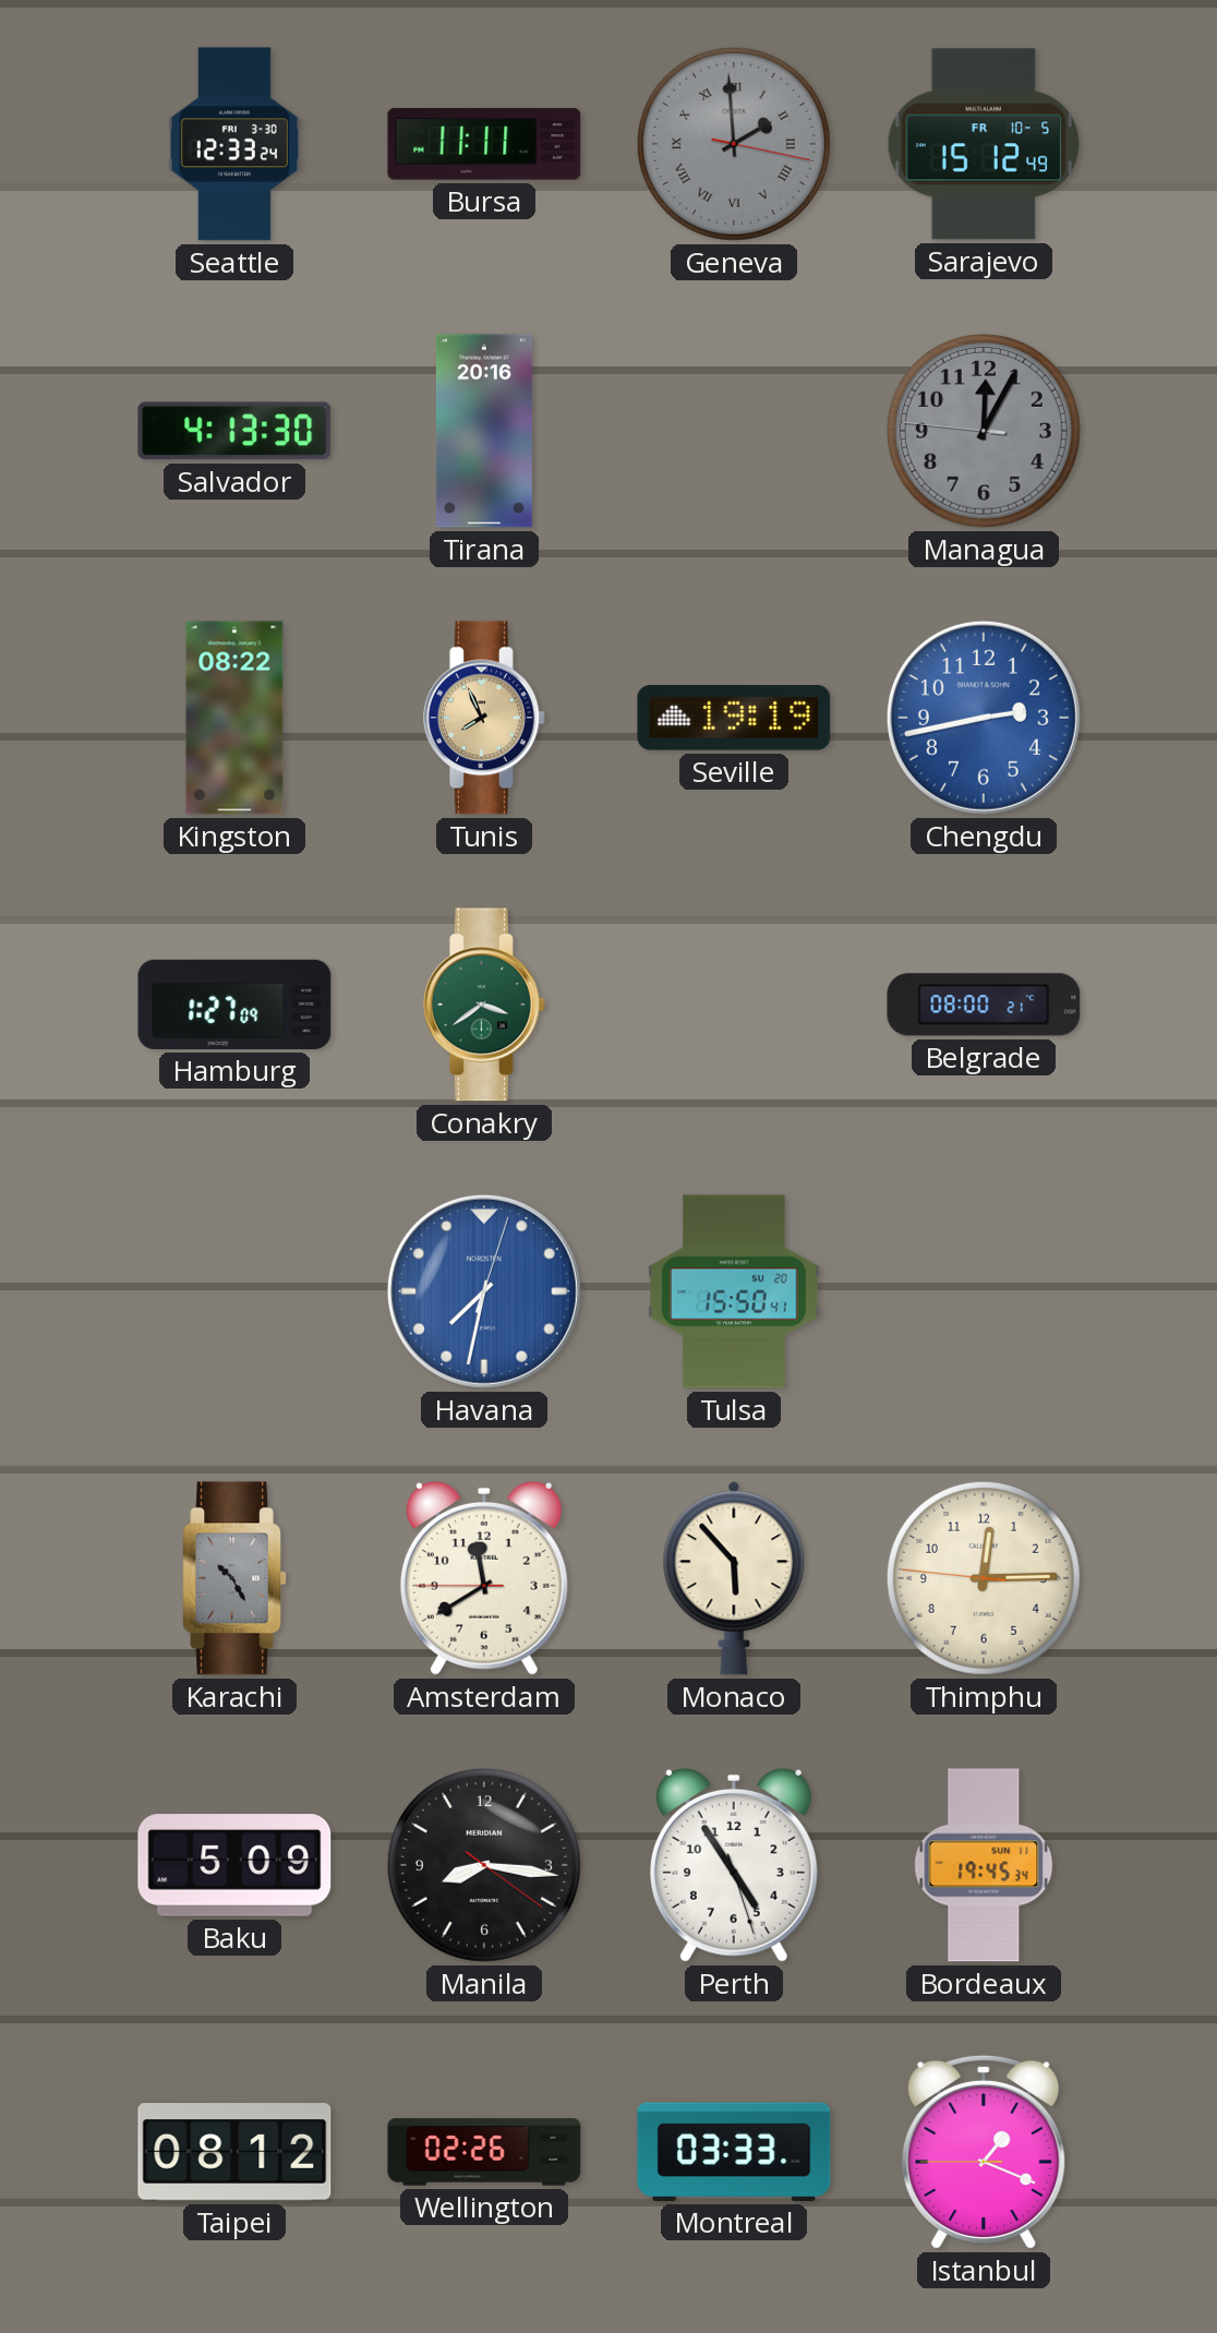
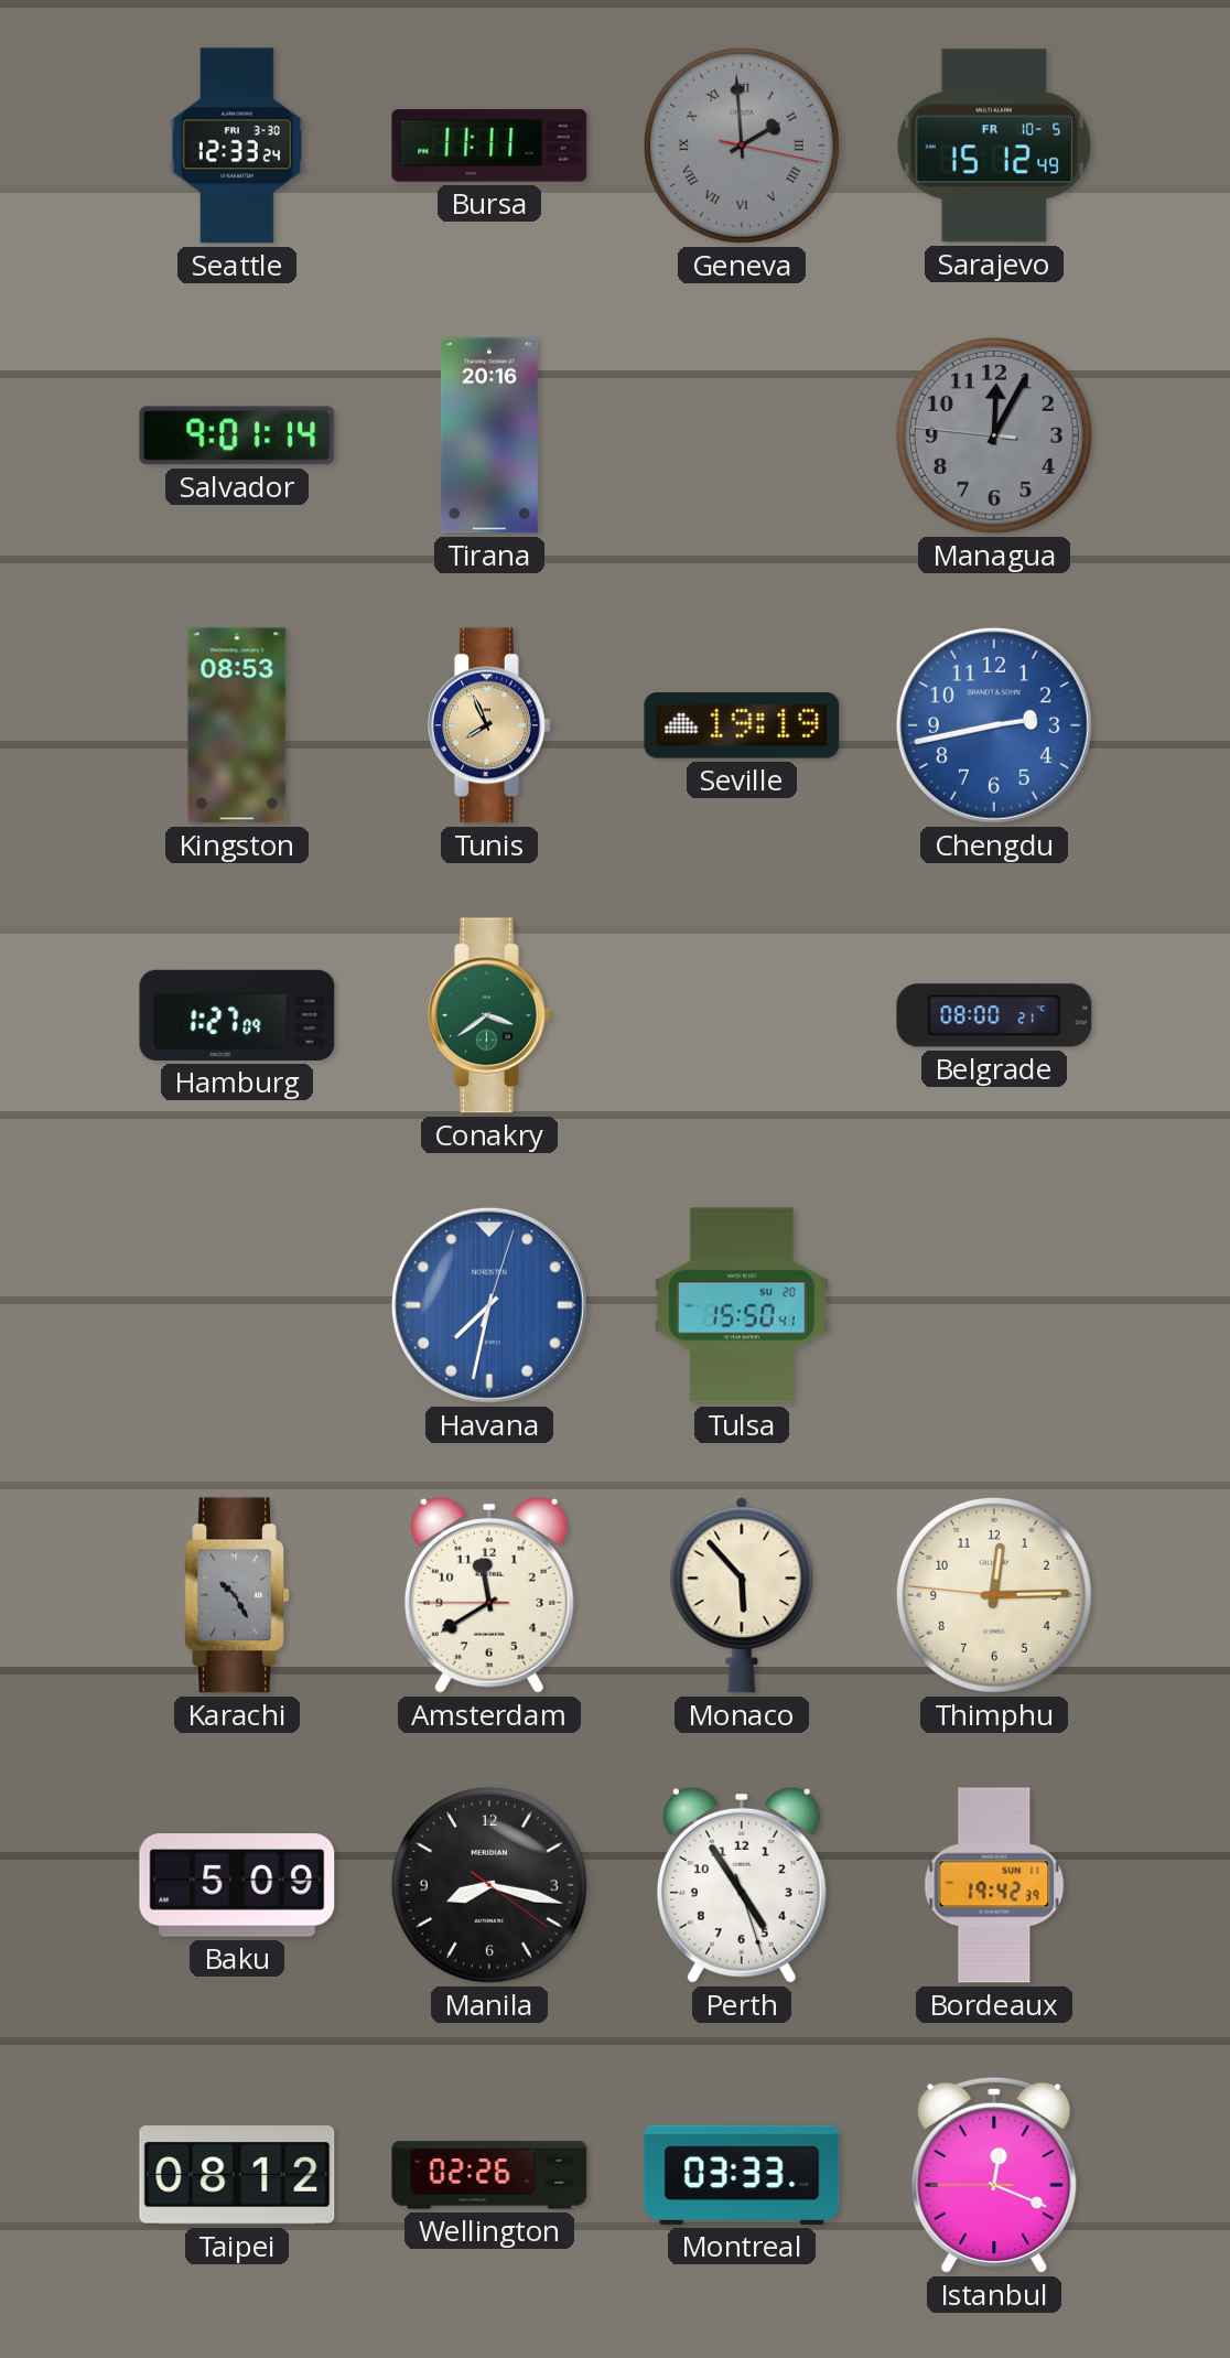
Salvador: 4:13 -> 9:01
Kingston: 08:22 -> 08:53
Manila: 8:16 -> 8:17
Bordeaux: 19:45 -> 19:42
Istanbul: 1:18 -> 12:18
